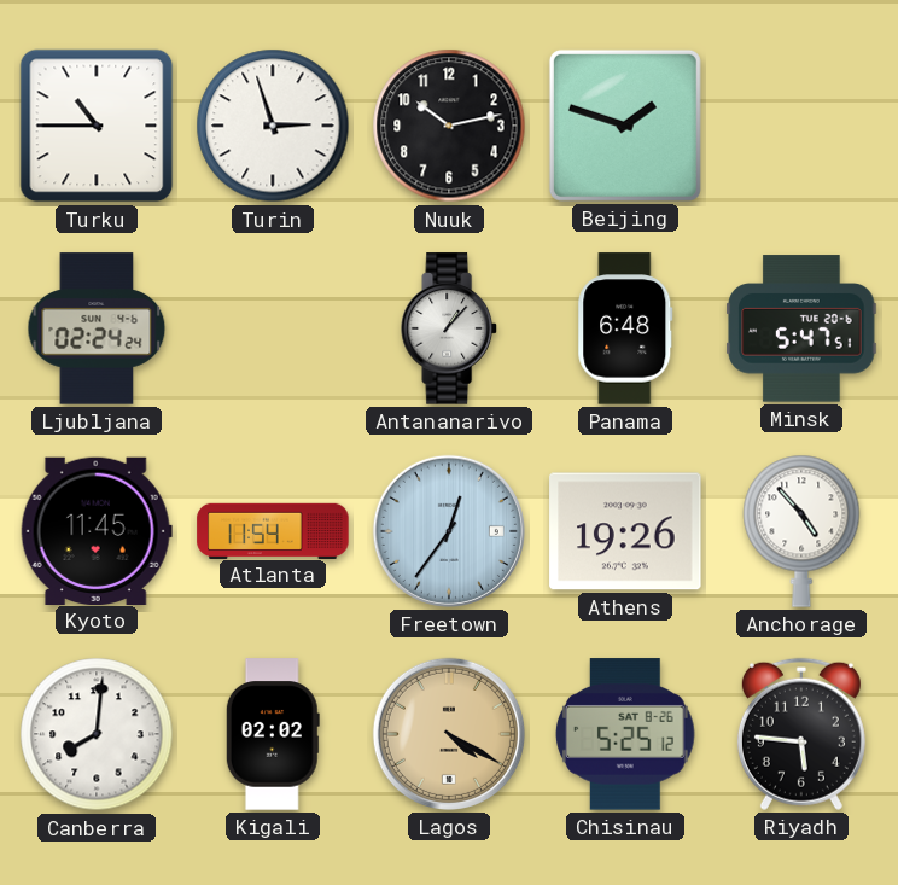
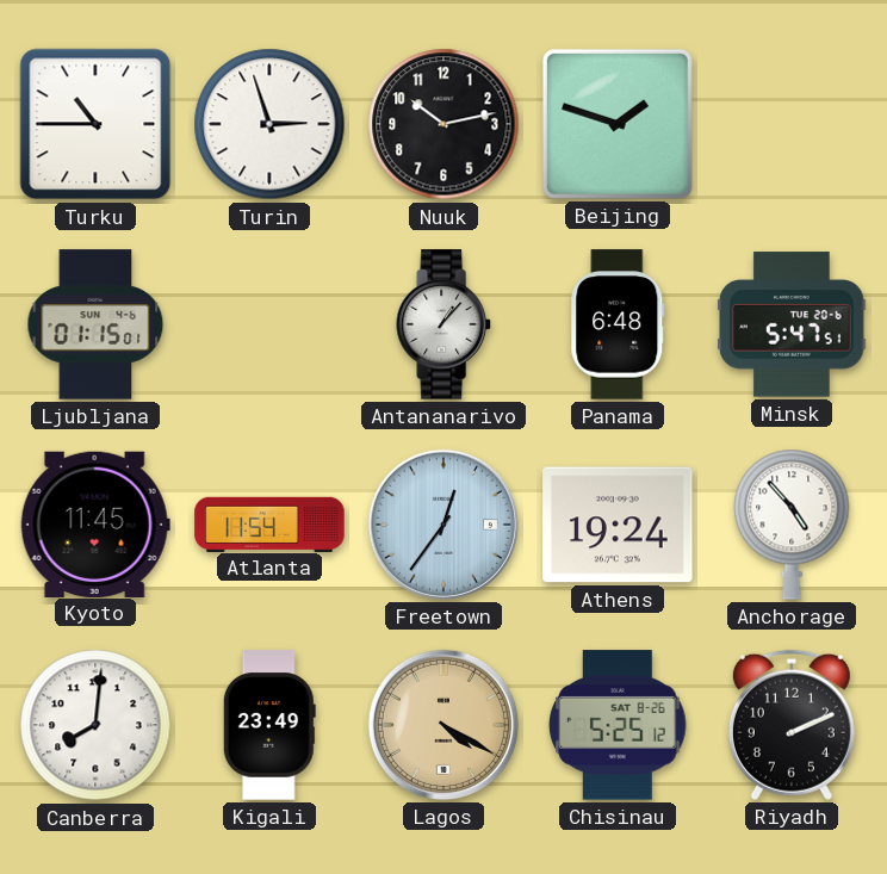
Ljubljana: 02:24 -> 01:15
Athens: 19:26 -> 19:24
Kigali: 02:02 -> 23:49
Riyadh: 5:46 -> 2:11
